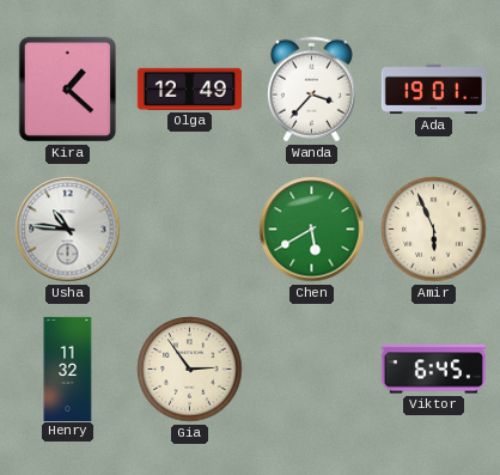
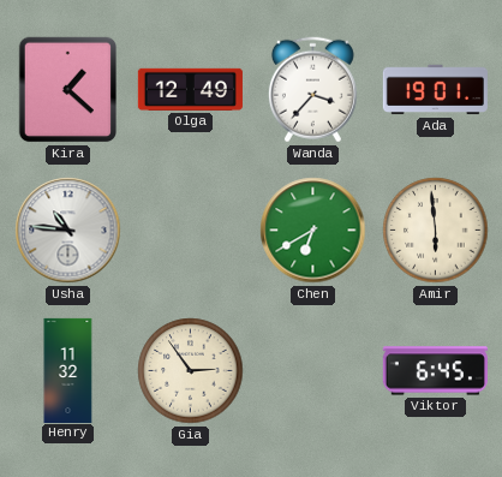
Chen: 5:40 -> 6:40
Amir: 5:56 -> 5:59
